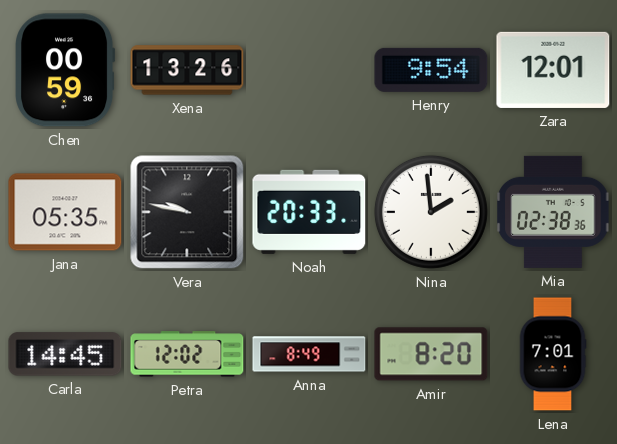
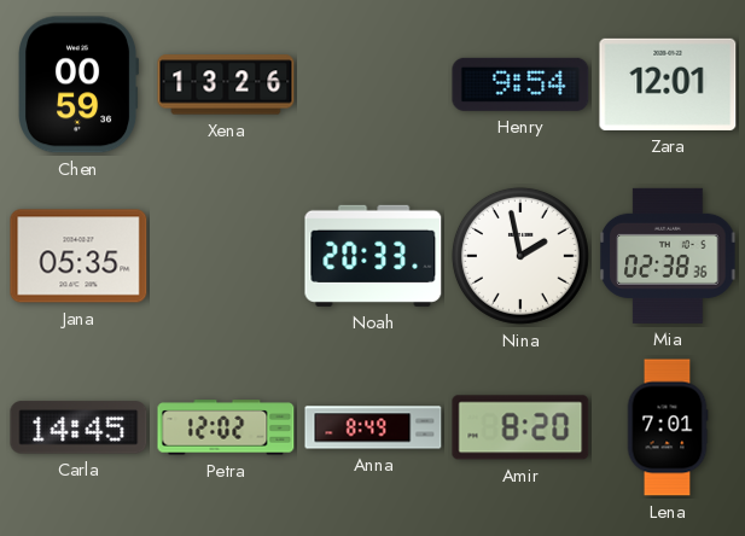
Vera: 9:47 -> none
Nina: 1:59 -> 1:58
